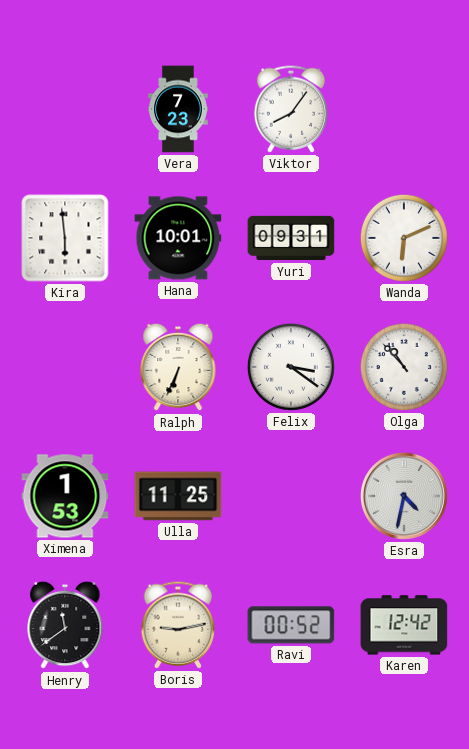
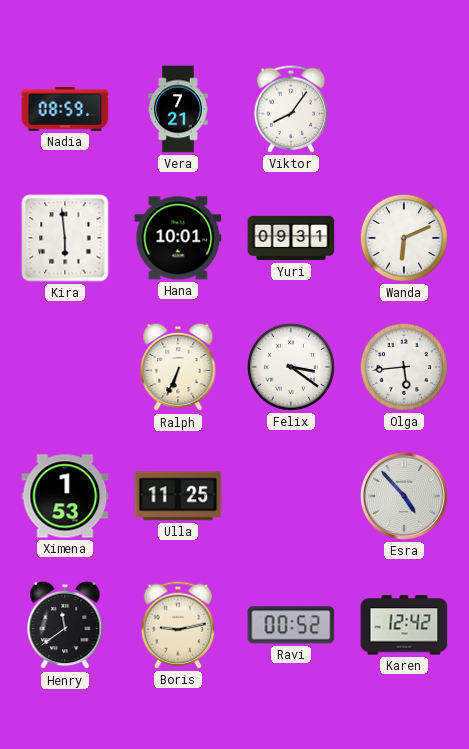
Nadia: none -> 08:59
Vera: 7:23 -> 7:21
Olga: 10:53 -> 5:44
Esra: 4:32 -> 4:53
